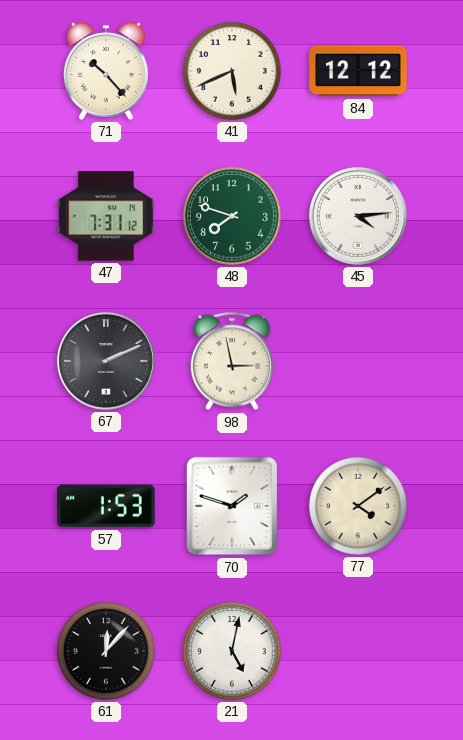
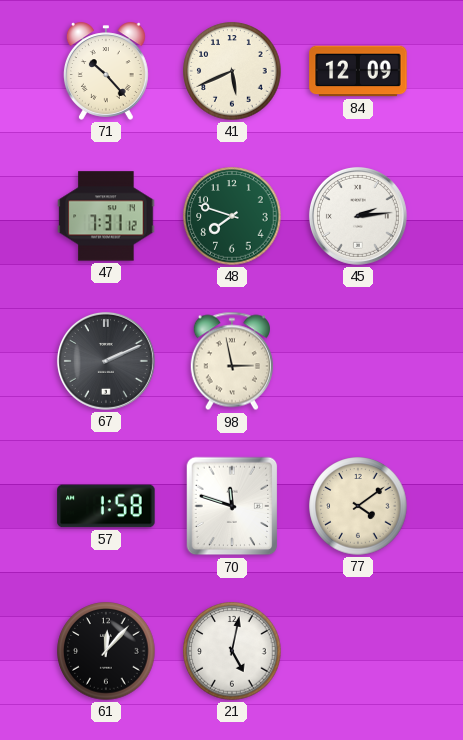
84: 12:12 -> 12:09
45: 4:14 -> 2:14
57: 1:53 -> 1:58
70: 1:48 -> 11:48
